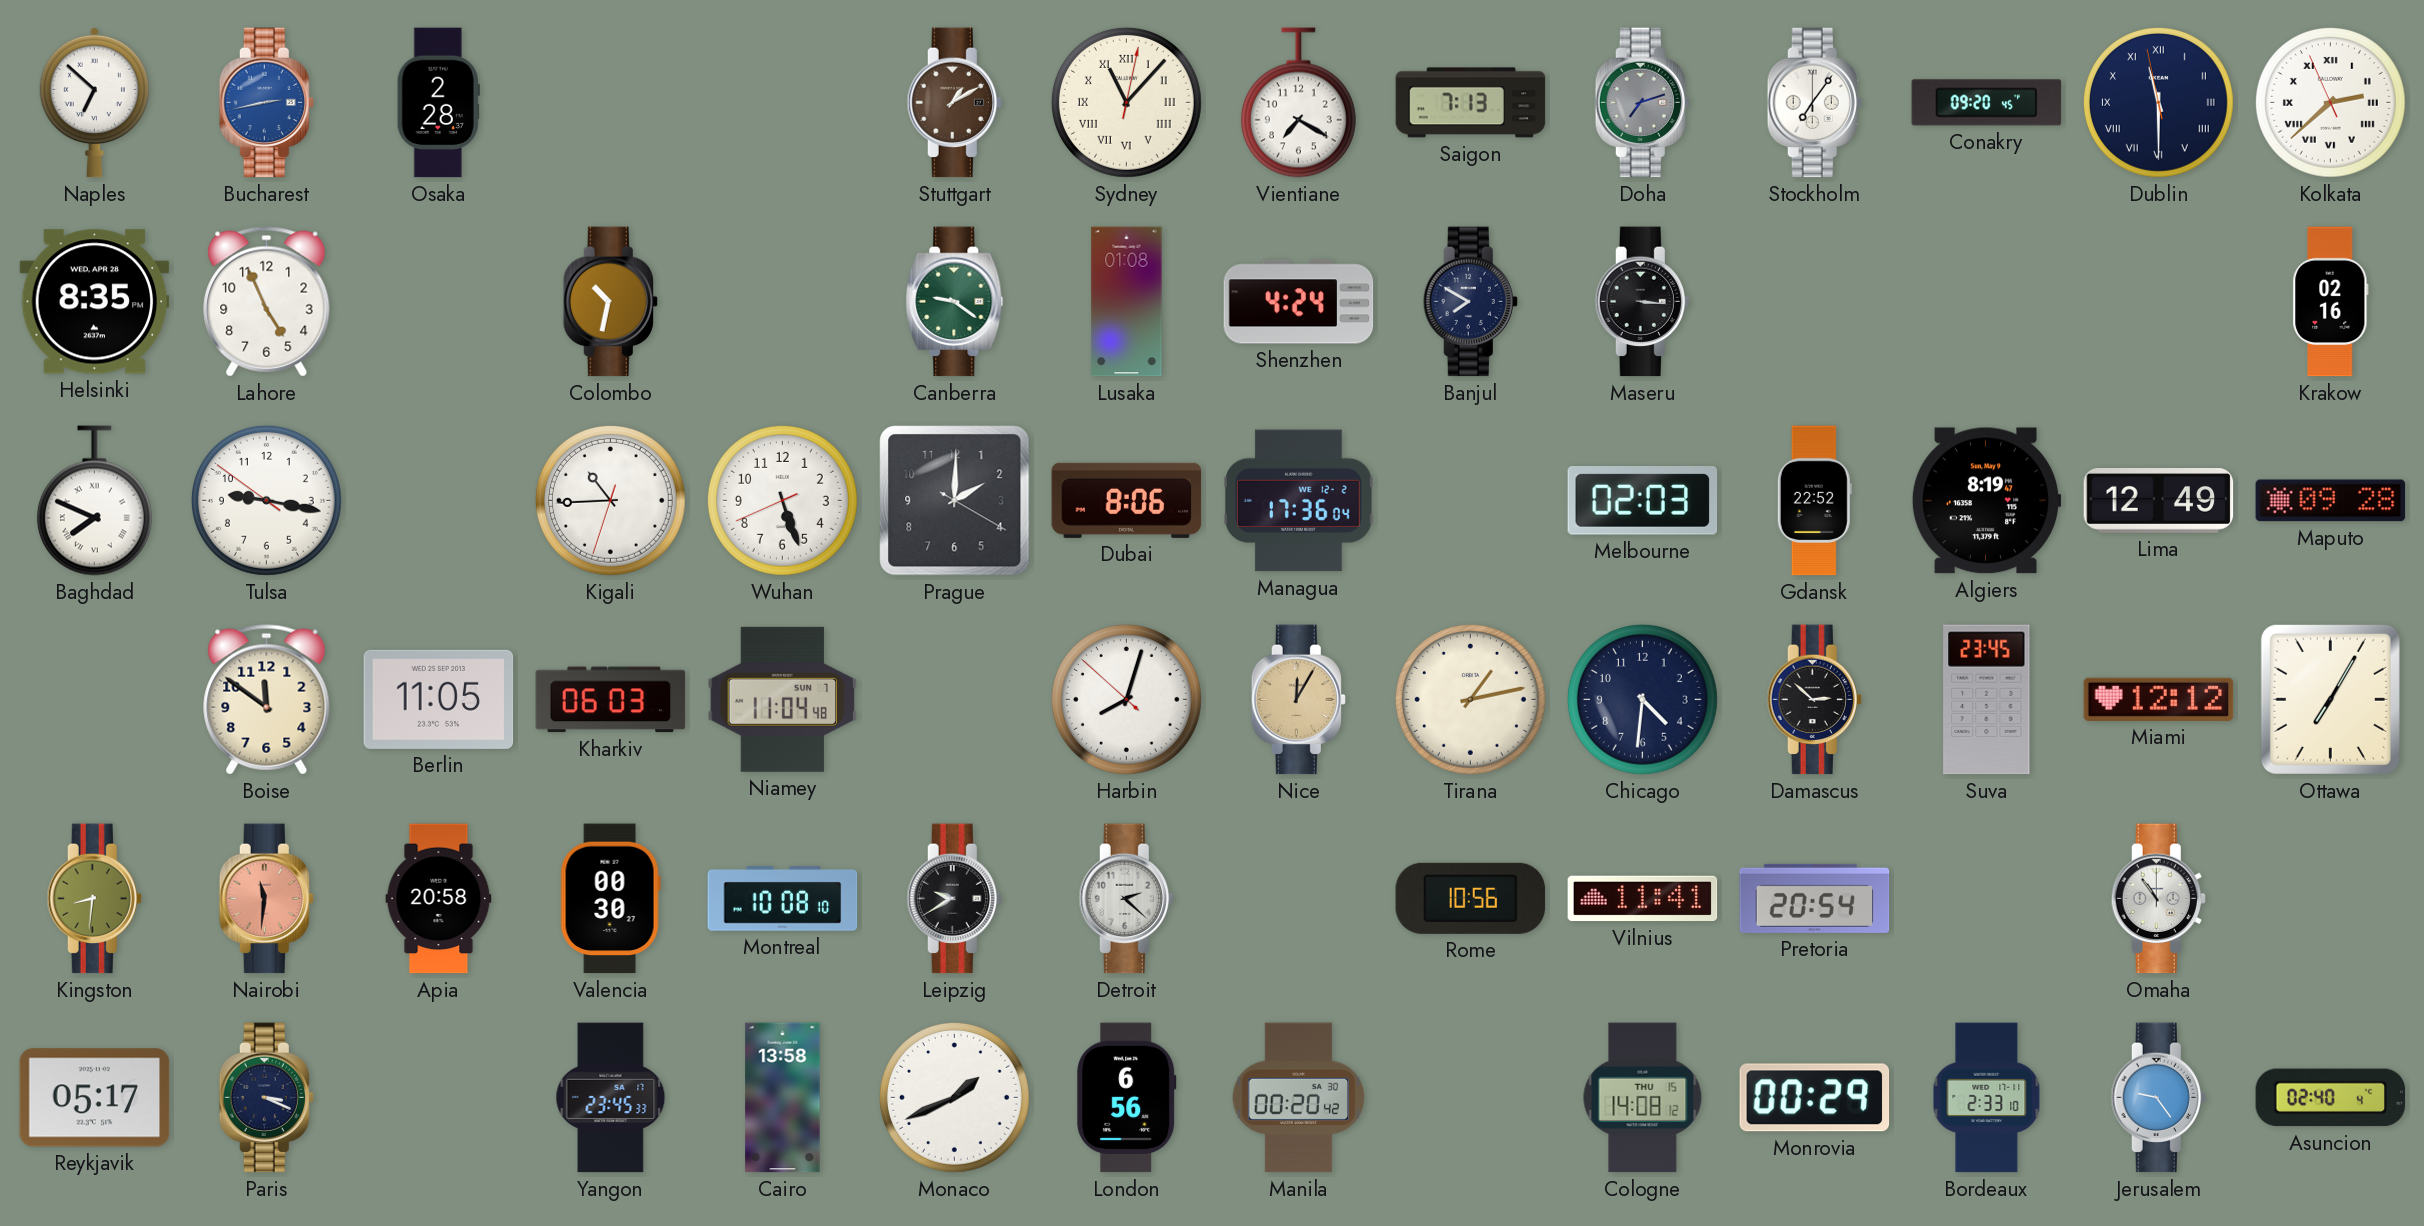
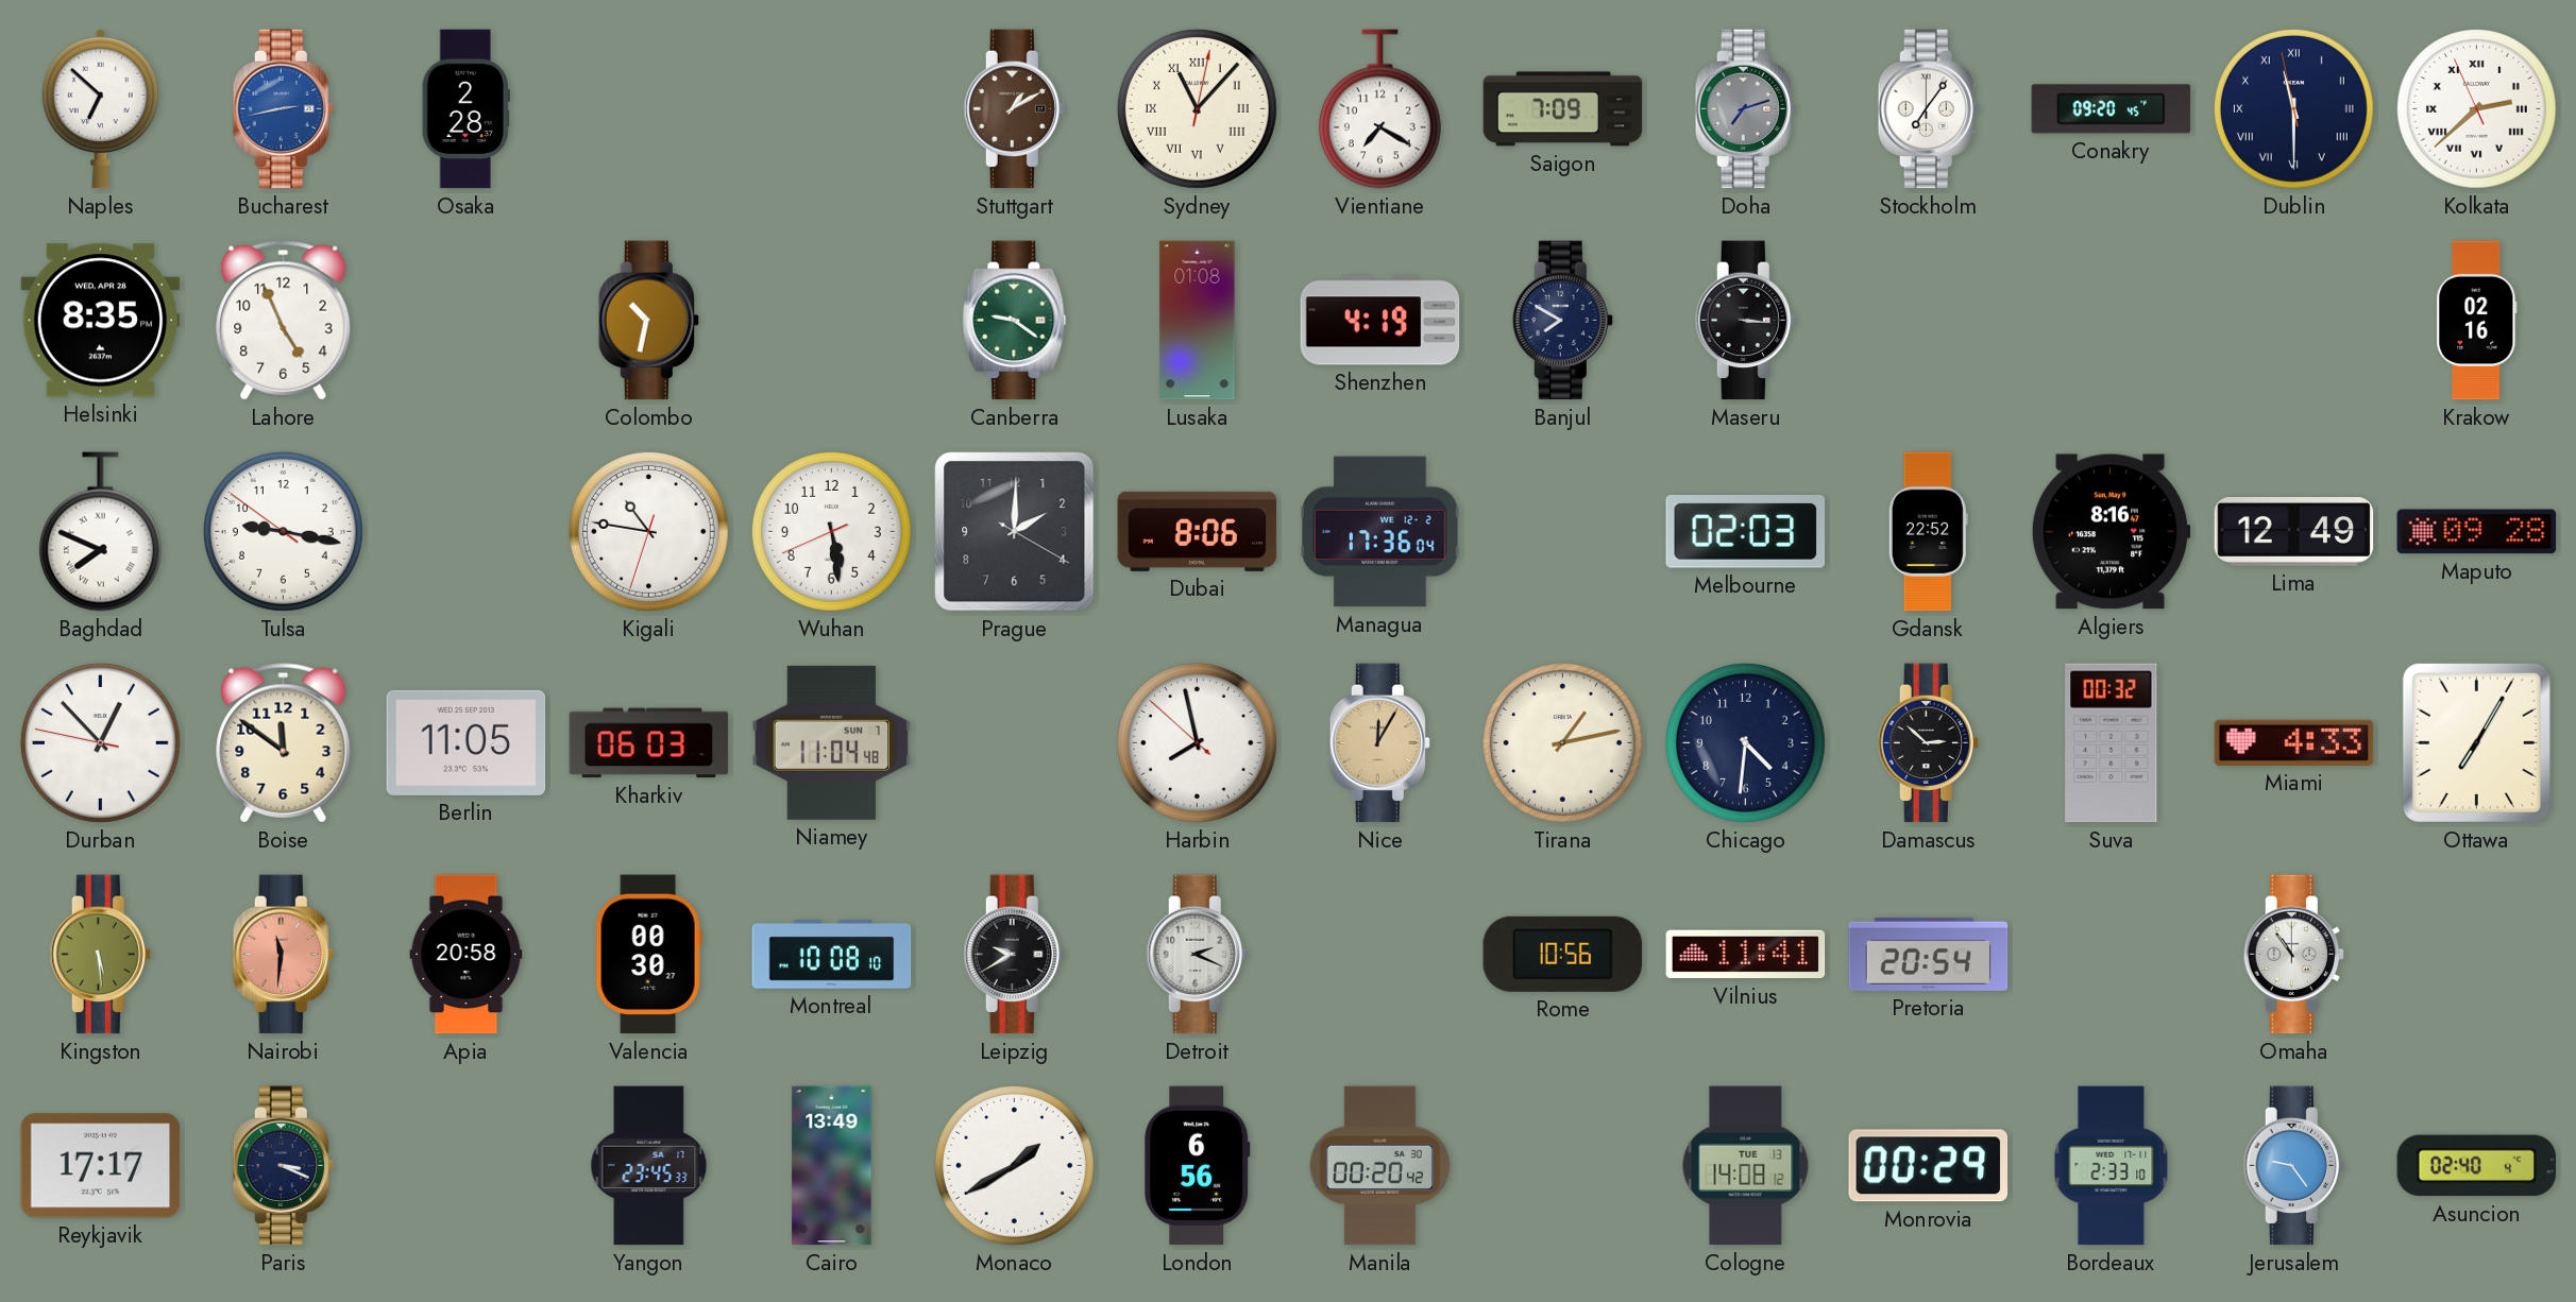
Saigon: 7:13 -> 7:09
Shenzhen: 4:24 -> 4:19
Kigali: 10:44 -> 10:46
Wuhan: 5:26 -> 5:28
Algiers: 8:19 -> 8:16
Durban: none -> 12:52
Harbin: 8:02 -> 7:57
Suva: 23:45 -> 00:32
Miami: 12:12 -> 4:33
Kingston: 8:31 -> 5:29
Detroit: 2:22 -> 2:19
Reykjavik: 05:17 -> 17:17
Cairo: 13:58 -> 13:49
Monaco: 1:41 -> 1:40
Cologne date: THU 15 -> TUE 13
